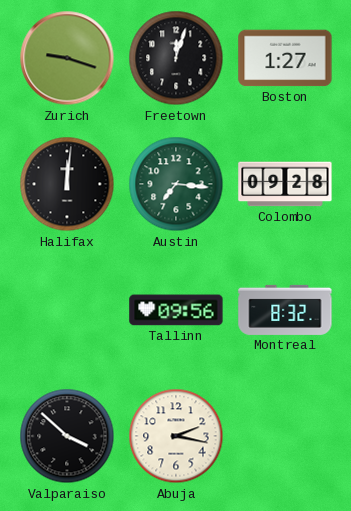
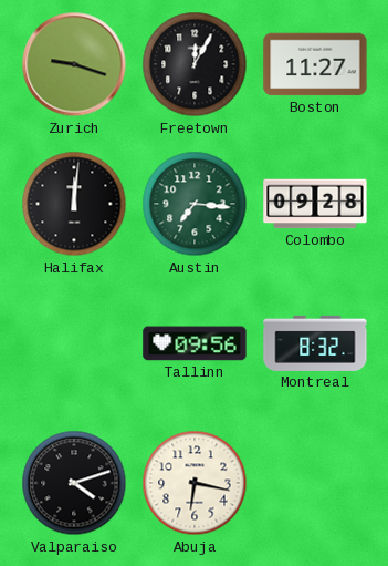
Freetown: 12:03 -> 12:05
Boston: 1:27 -> 11:27
Valparaiso: 3:52 -> 4:12
Abuja: 2:17 -> 6:17
